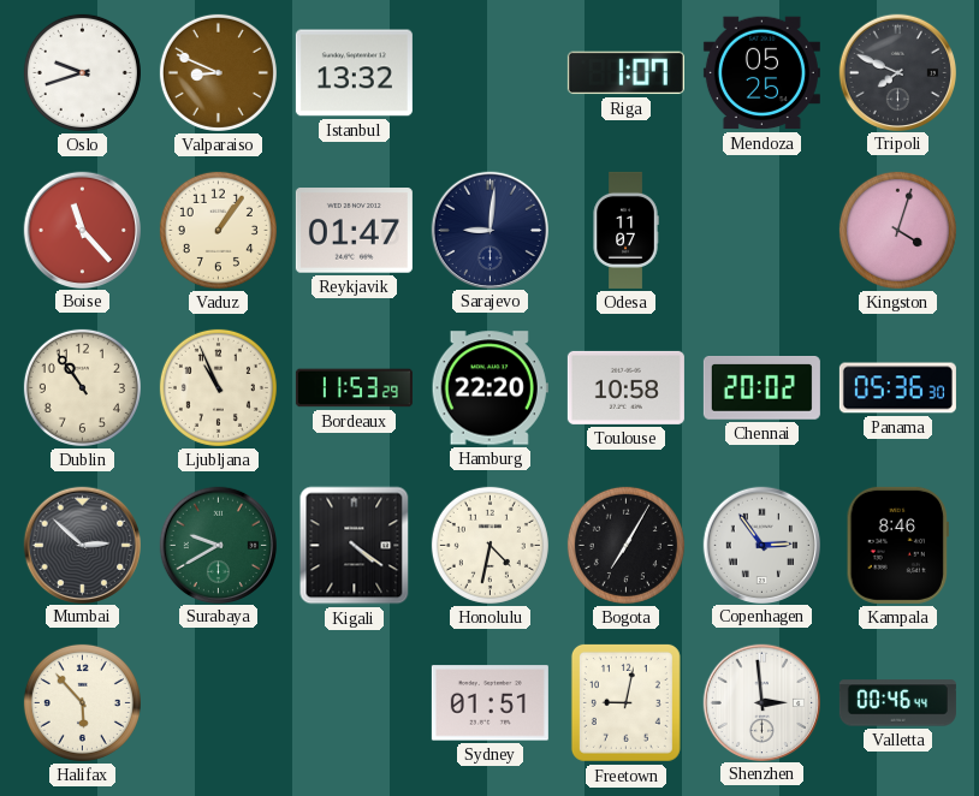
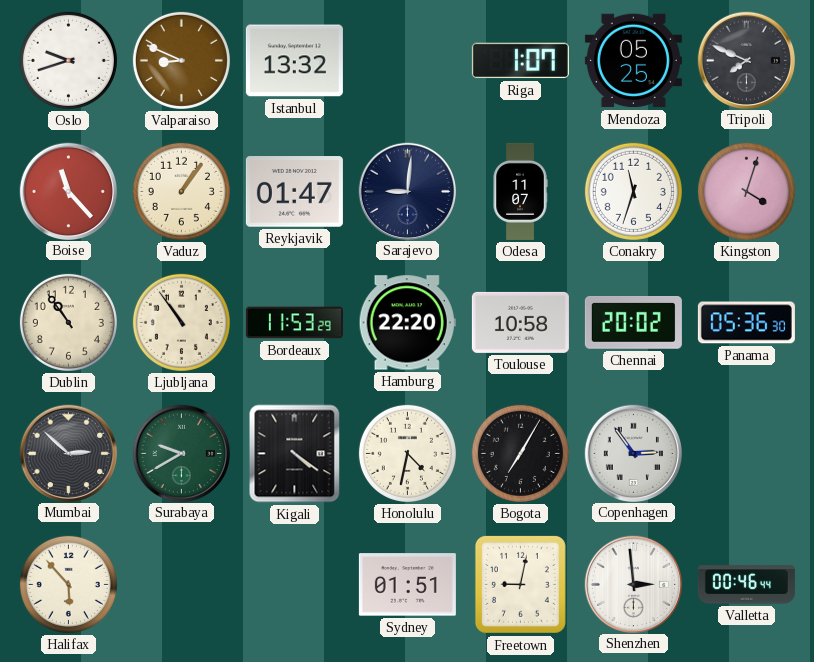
Conakry: none -> 11:33
Ljubljana: 10:56 -> 10:54
Kampala: 8:46 -> none
